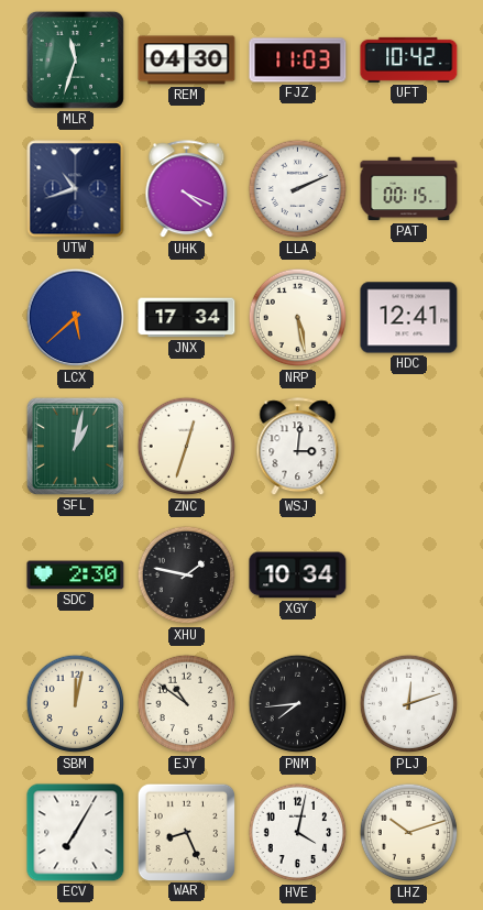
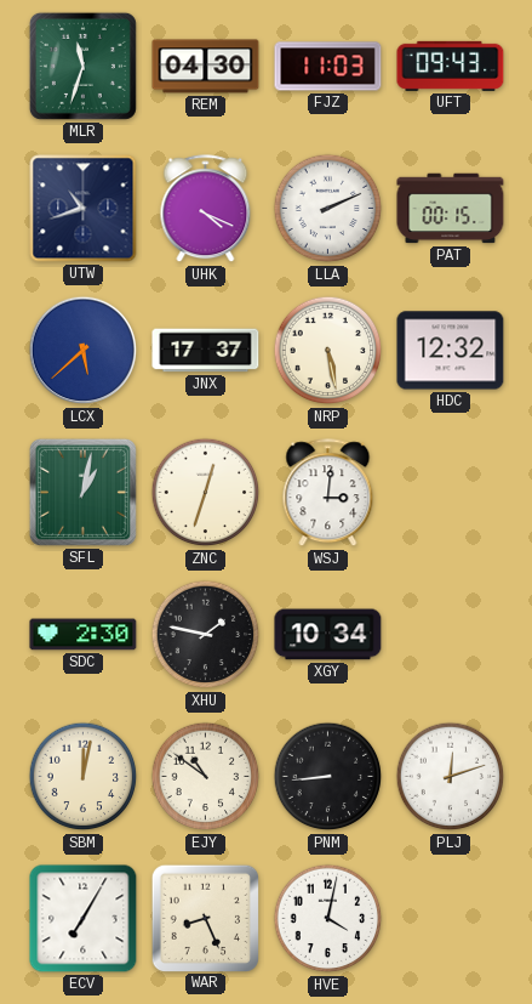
UFT: 10:42 -> 09:43
JNX: 17:34 -> 17:37
HDC: 12:41 -> 12:32
PNM: 7:44 -> 8:44
LHZ: 10:12 -> none
